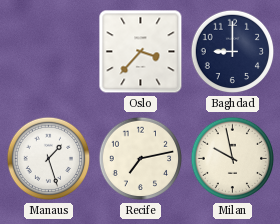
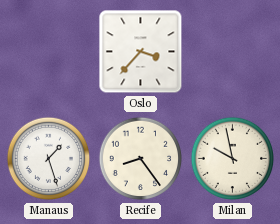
Baghdad: 9:00 -> none
Recife: 7:13 -> 8:24
